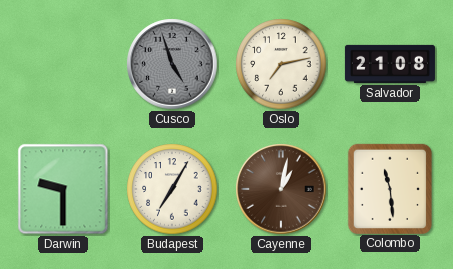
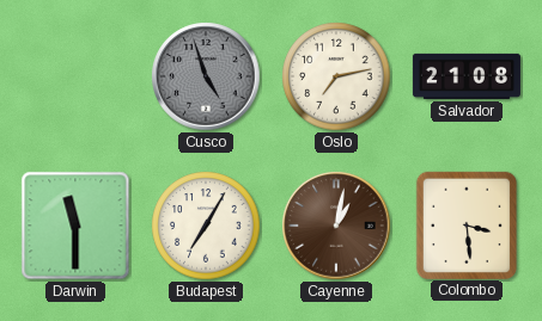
Darwin: 9:30 -> 11:30
Colombo: 11:29 -> 3:29
